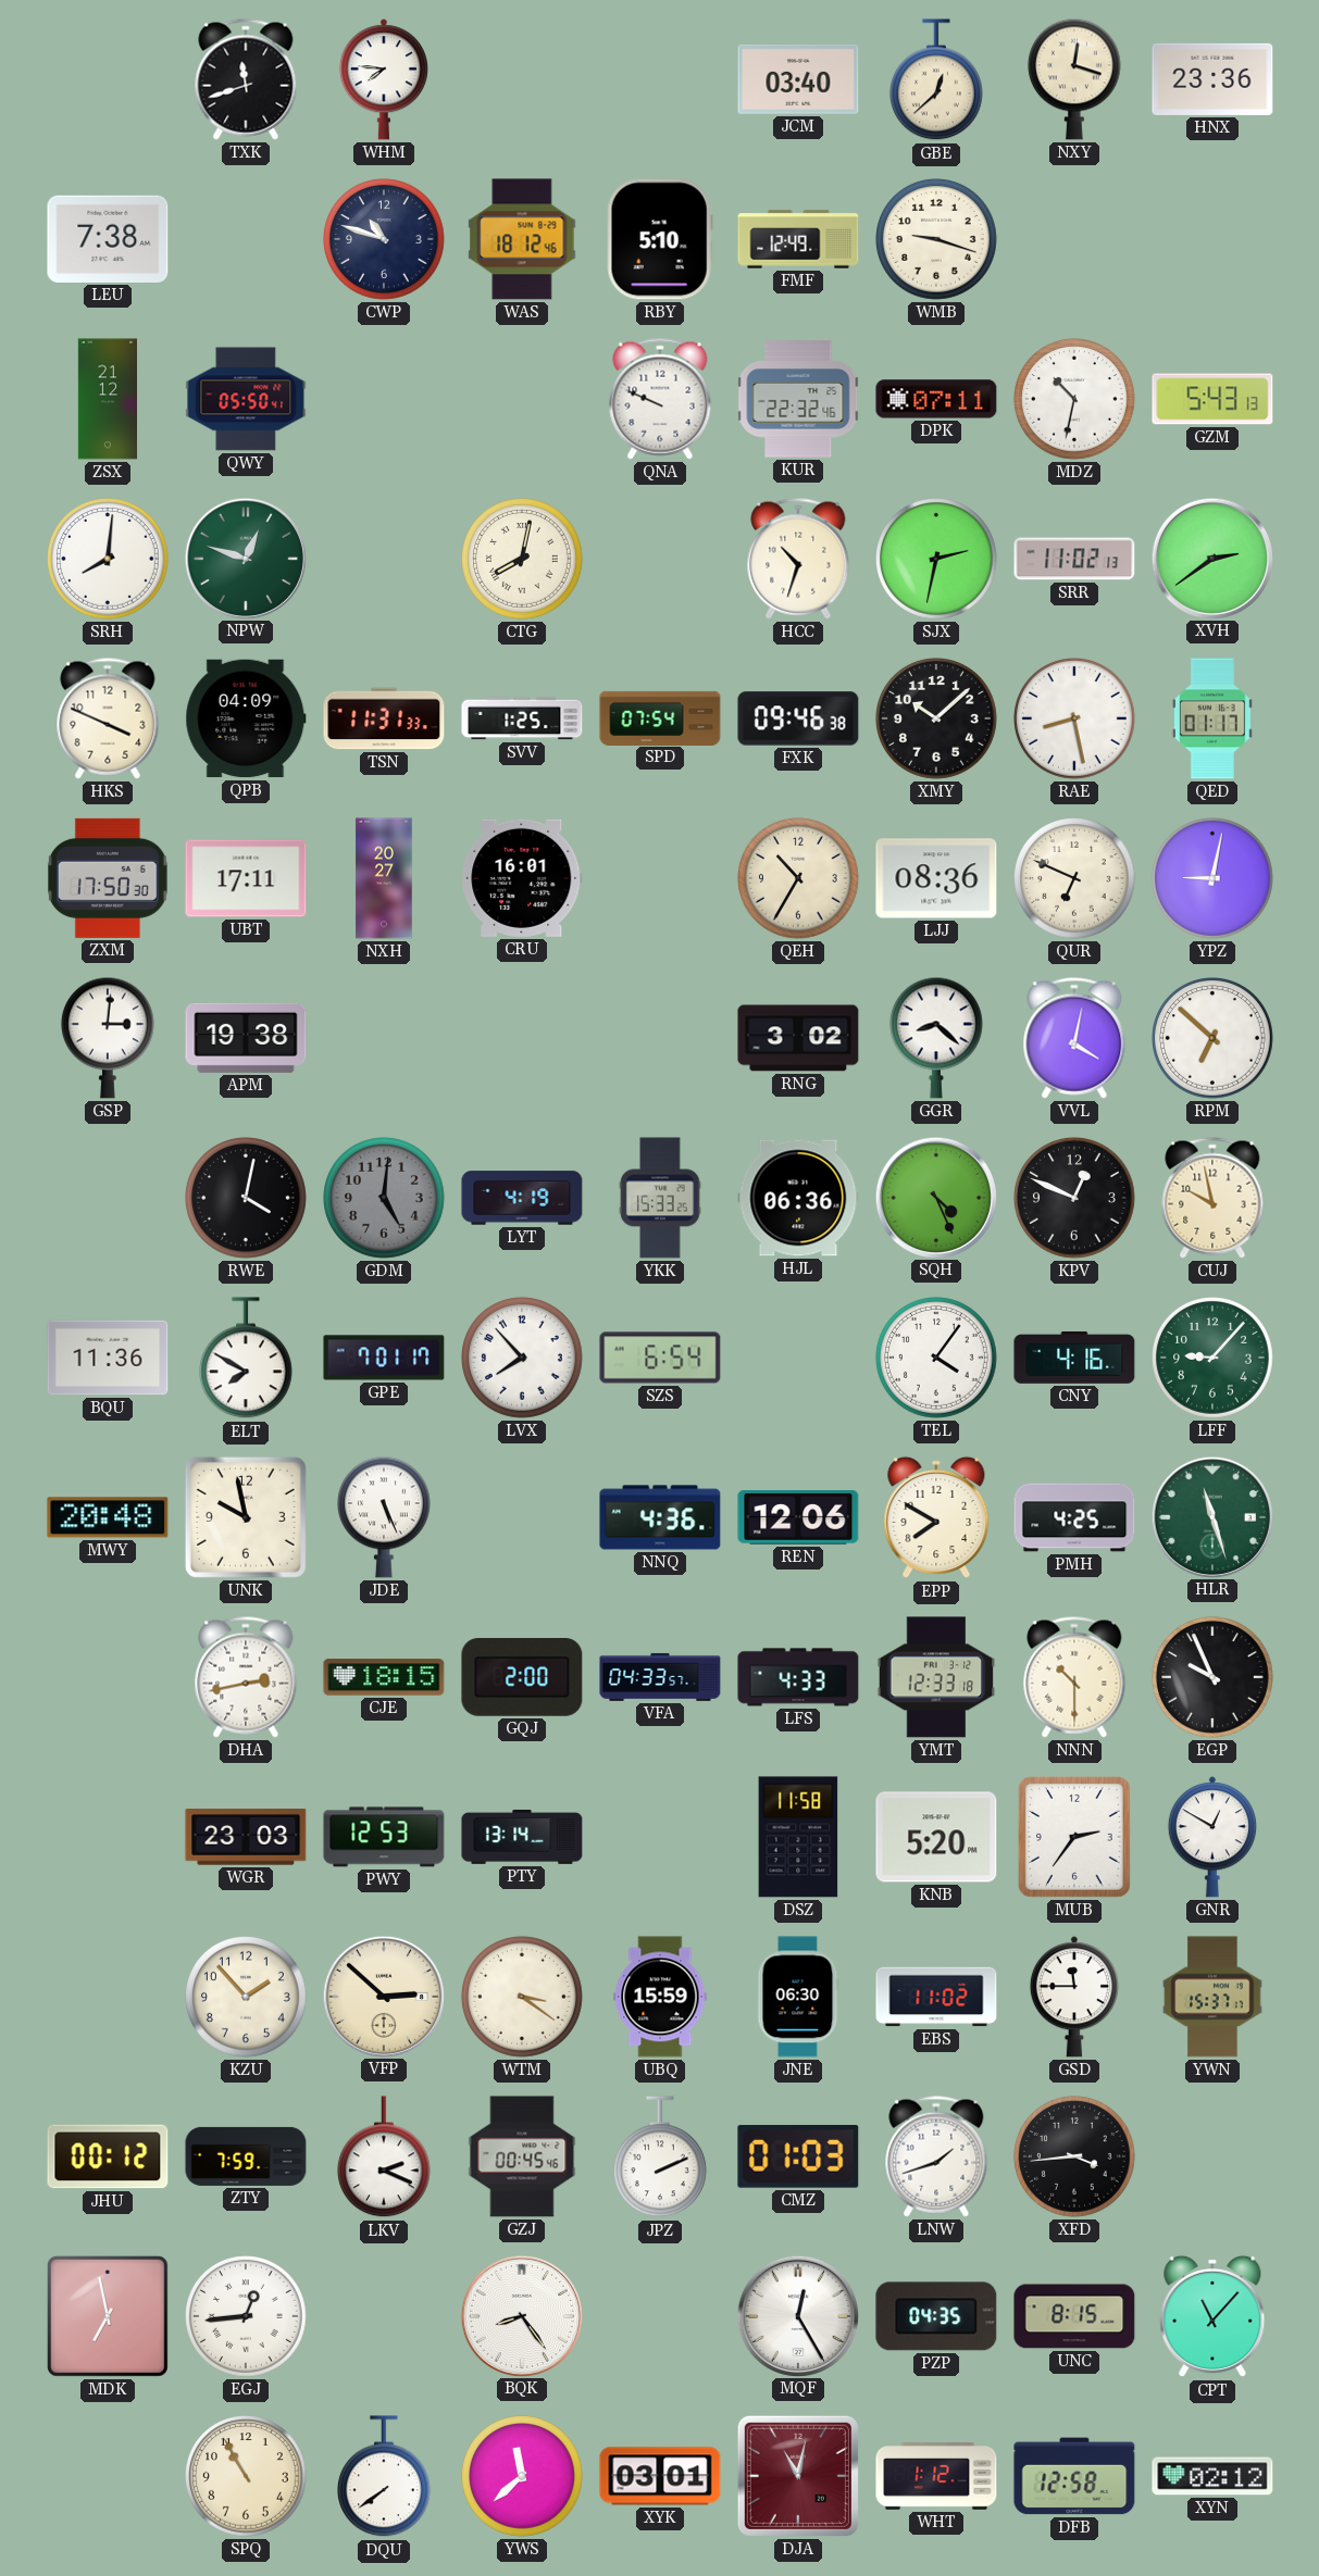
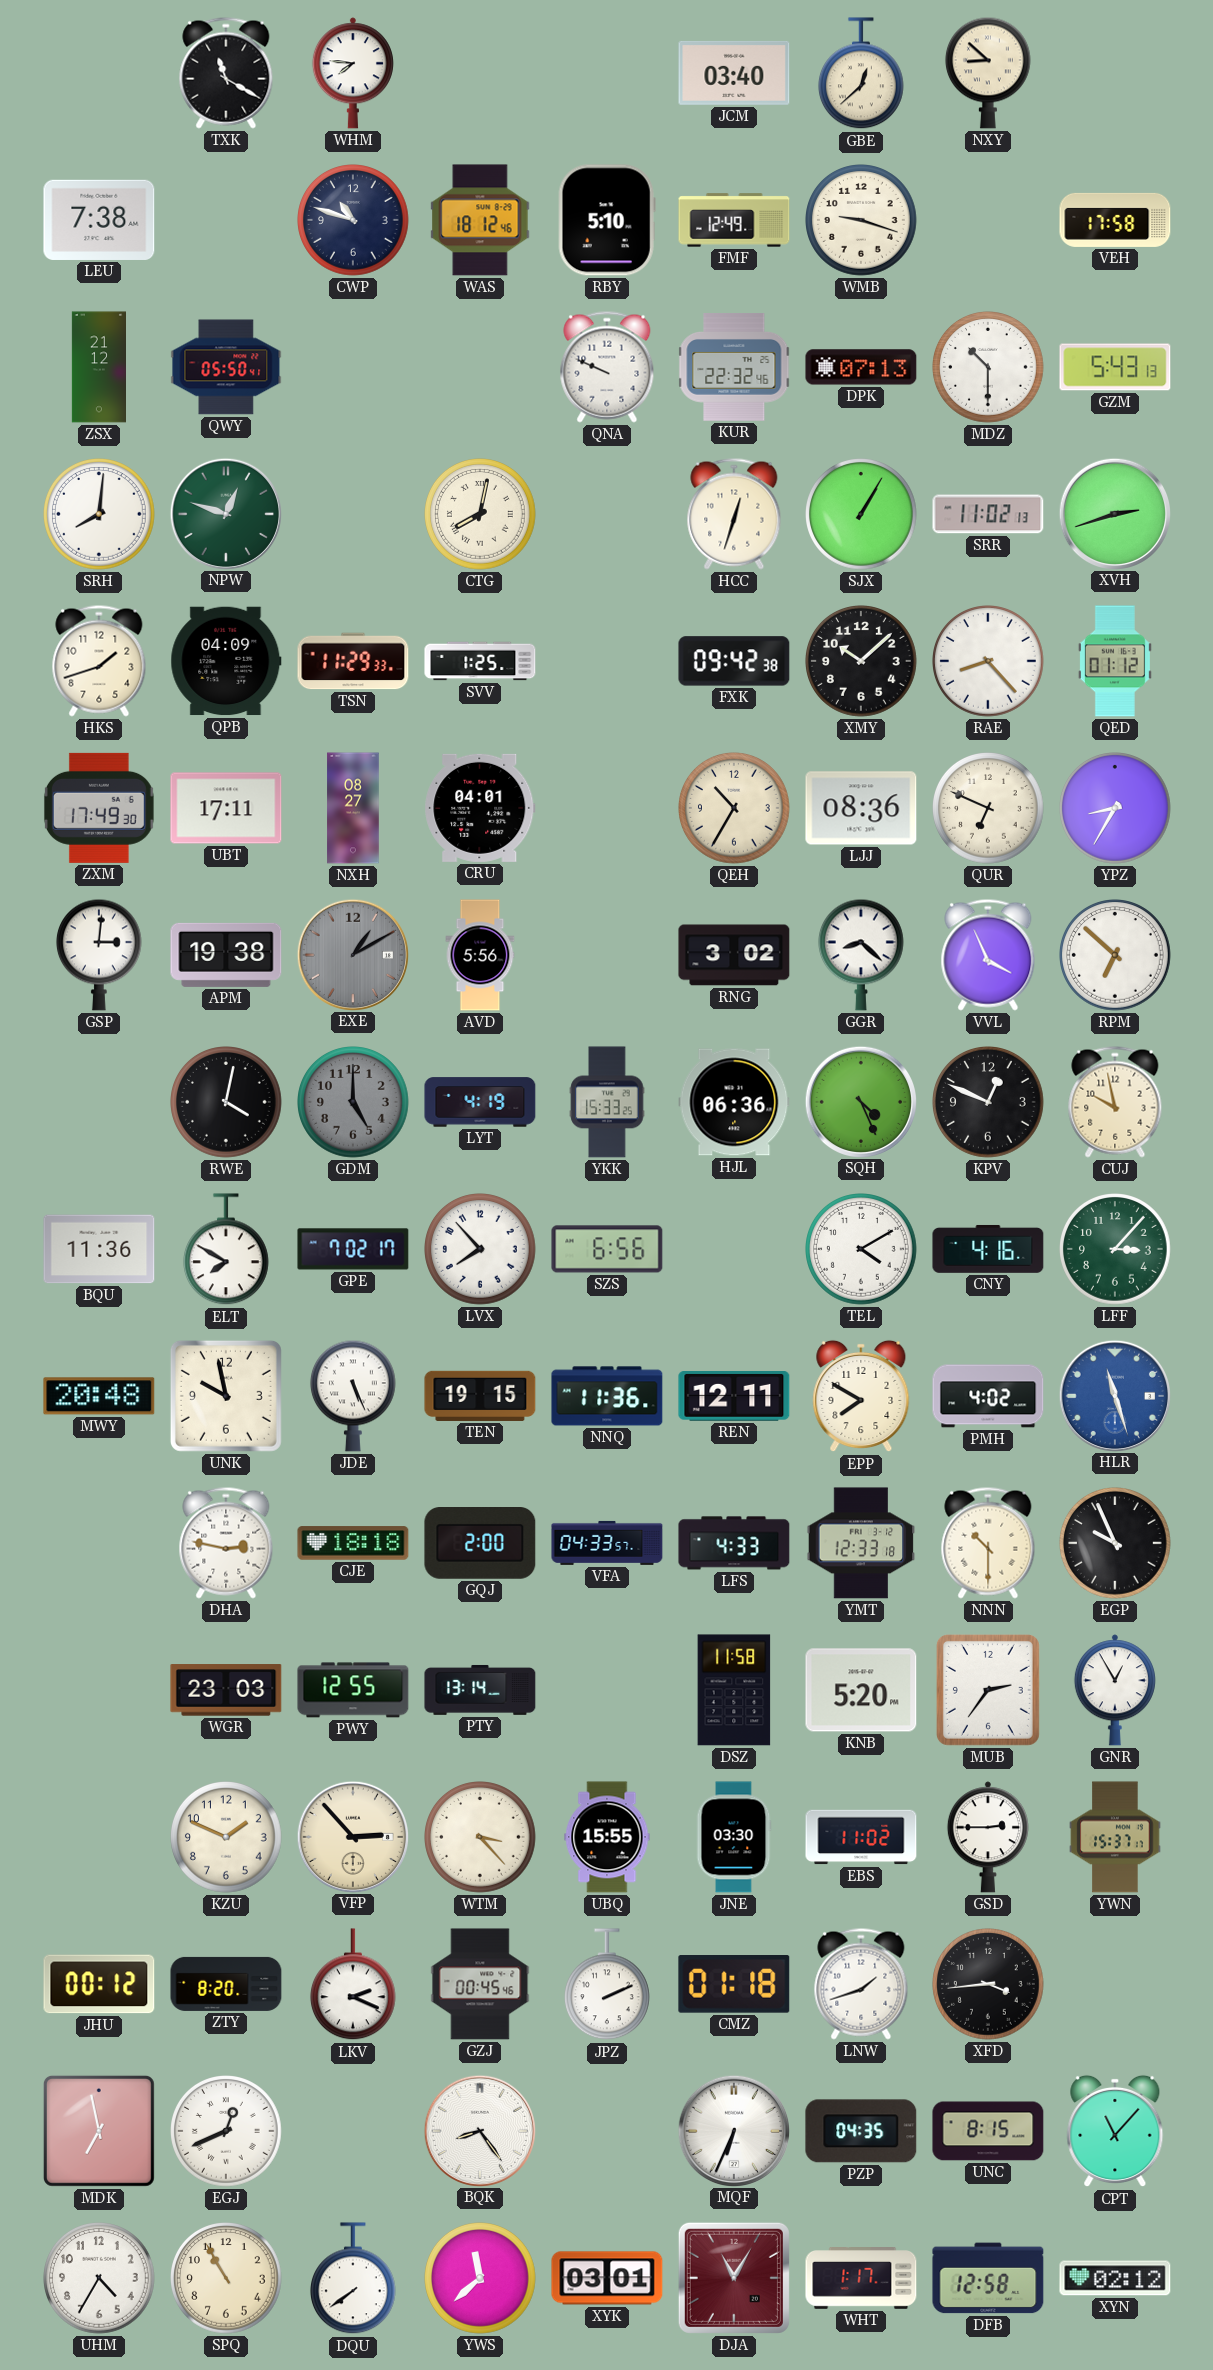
TXK: 11:42 -> 11:20
NXY: 12:18 -> 8:52
HNX: 23:36 -> none
VEH: none -> 17:58
DPK: 07:11 -> 07:13
MDZ: 10:32 -> 10:30
HCC: 10:33 -> 12:33
SJX: 2:32 -> 1:05
XVH: 2:39 -> 2:42
HKS: 3:49 -> 1:42
TSN: 11:31 -> 11:29
SPD: 07:54 -> none
FXK: 09:46 -> 09:42
RAE: 8:28 -> 8:23
QED: 01:17 -> 01:12
ZXM: 17:50 -> 17:49
NXH: 20:27 -> 08:27
CRU: 16:01 -> 04:01
YPZ: 9:02 -> 8:35
EXE: none -> 1:10
AVD: none -> 5:56
VVL: 4:02 -> 3:56
GDM: 5:01 -> 5:00
GPE: 7:01 -> 7:02
SZS: 6:54 -> 6:56
TEL: 4:06 -> 4:10
LFF: 9:07 -> 3:07
TEN: none -> 19:15
NNQ: 4:36 -> 11:36
REN: 12:06 -> 12:11
PMH: 4:25 -> 4:02
HLR dial: green -> blue
DHA: 2:43 -> 2:47
CJE: 18:15 -> 18:18
PWY: 12:53 -> 12:55
GNR: 12:50 -> 12:55
KZU: 1:53 -> 1:49
VFP: 2:52 -> 2:53
WTM: 3:21 -> 3:23
UBQ: 15:59 -> 15:55
JNE: 06:30 -> 03:30
GSD: 11:45 -> 2:45
ZTY: 7:59 -> 8:20
CMZ: 01:03 -> 01:18
EGJ: 12:44 -> 12:41
MQF: 12:25 -> 6:34
UHM: none -> 4:35
DJA: 11:02 -> 11:05
WHT: 1:12 -> 1:17
